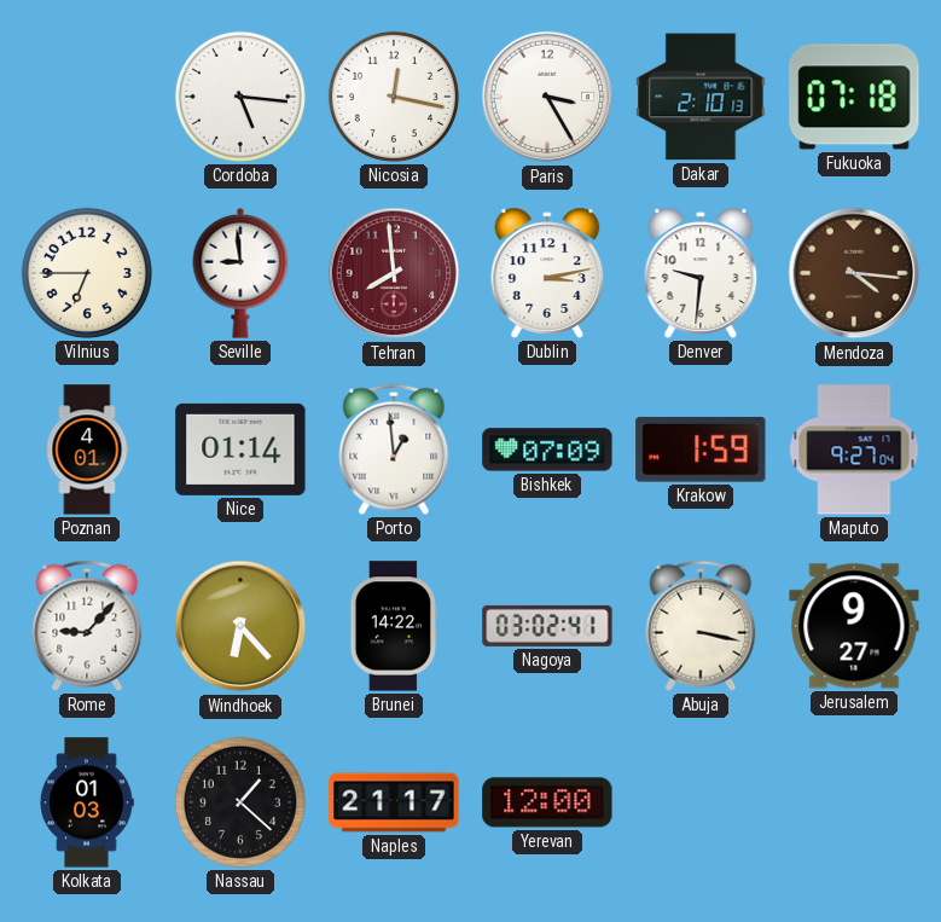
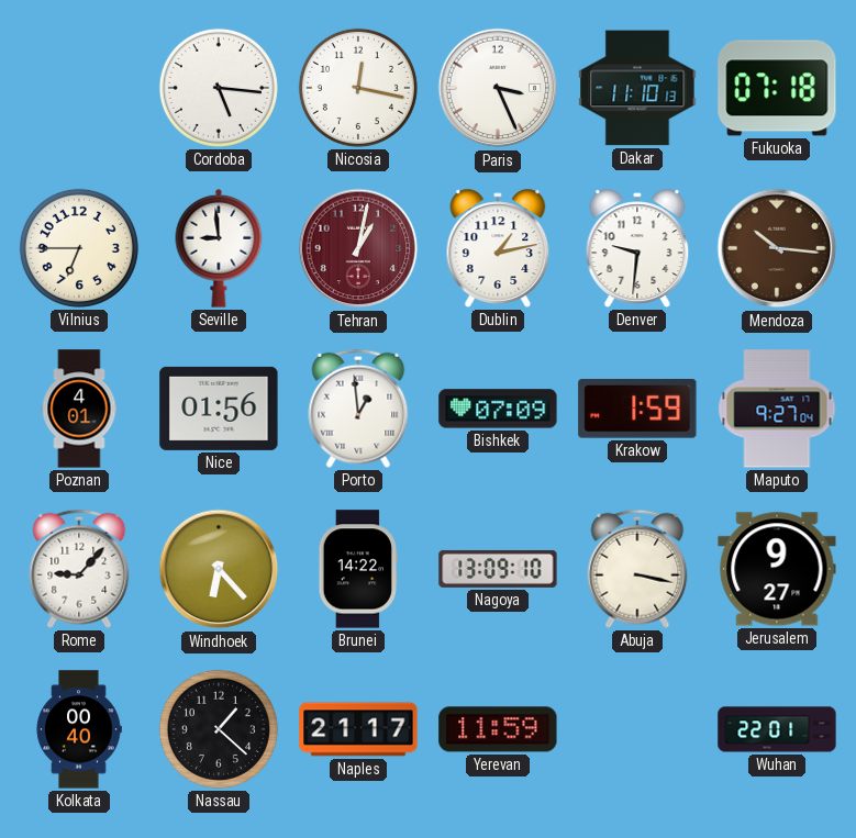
Paris: 3:25 -> 3:26
Dakar: 2:10 -> 11:10
Tehran: 7:59 -> 1:02
Dublin: 3:13 -> 1:13
Mendoza: 4:16 -> 10:16
Nice: 01:14 -> 01:56
Nagoya: 03:02 -> 13:09
Kolkata: 01:03 -> 00:40
Yerevan: 12:00 -> 11:59
Wuhan: none -> 22:01
